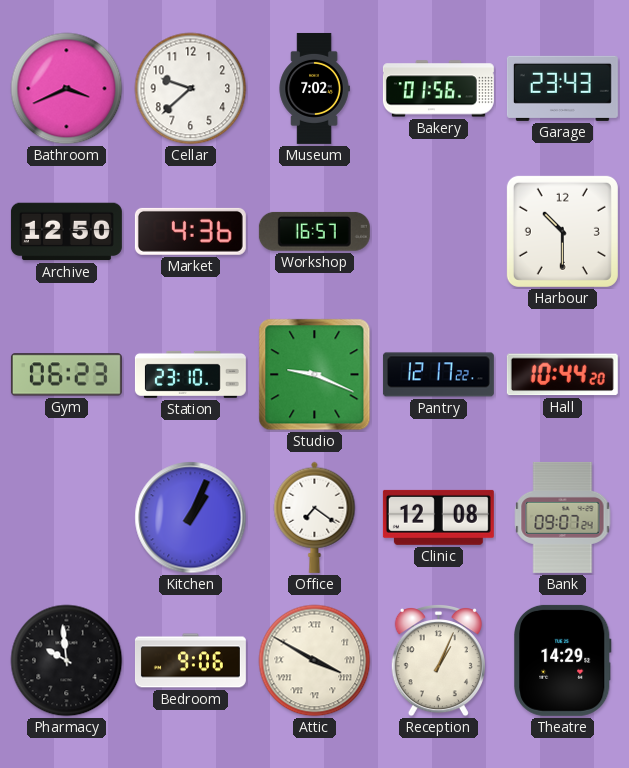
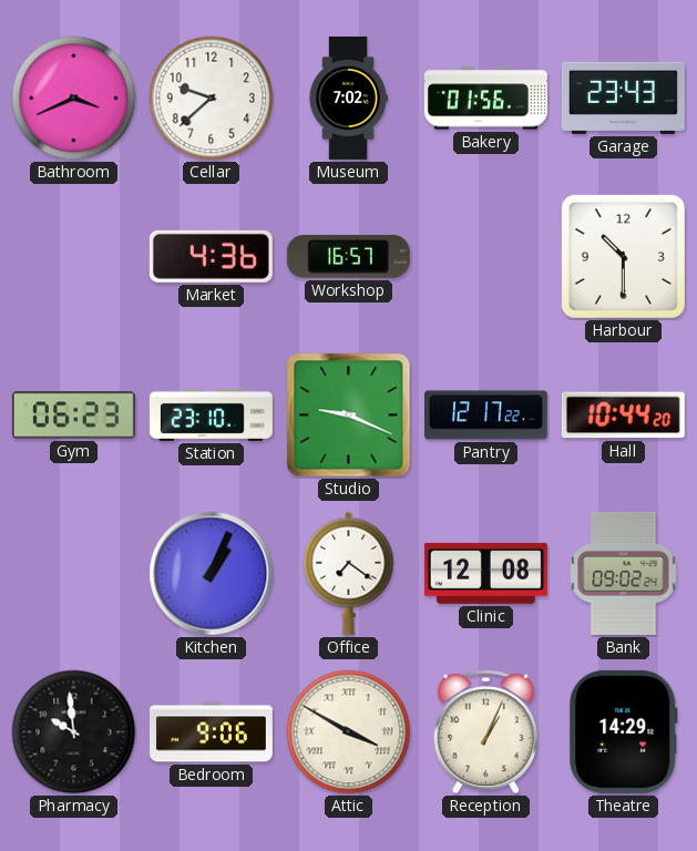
Archive: 12:50 -> none
Bank: 09:07 -> 09:02
